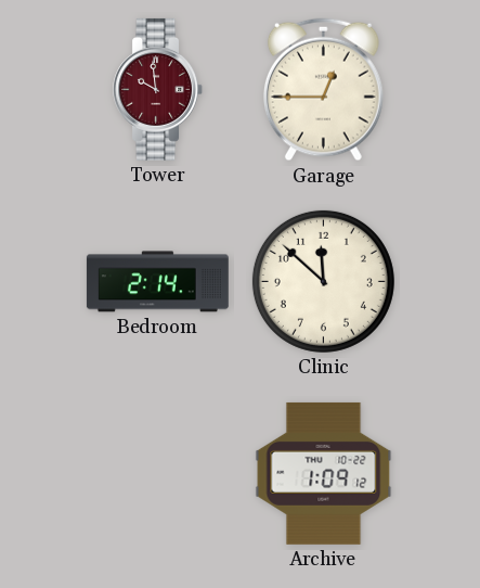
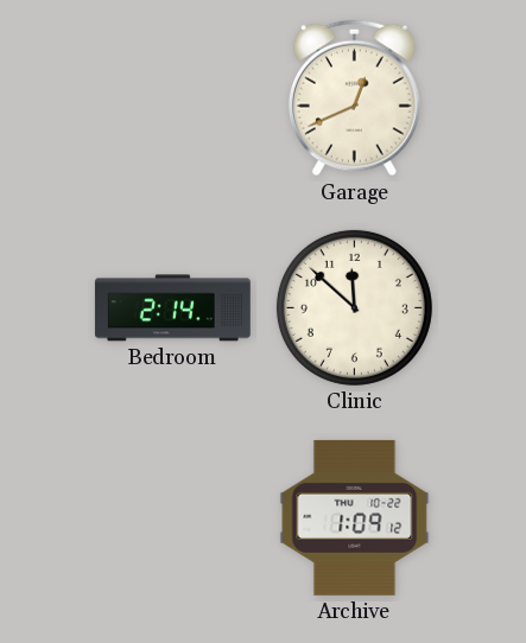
Tower: 9:59 -> none
Garage: 12:45 -> 12:41
